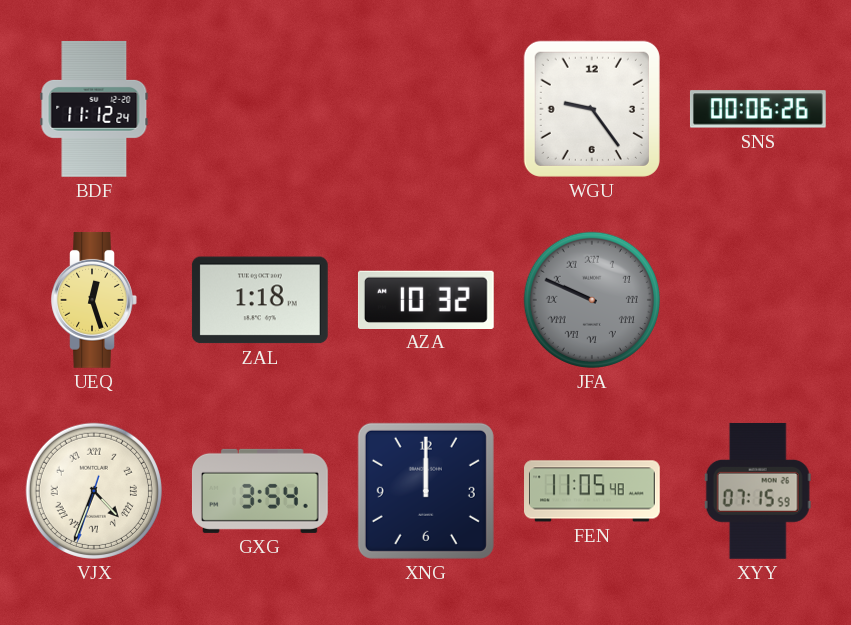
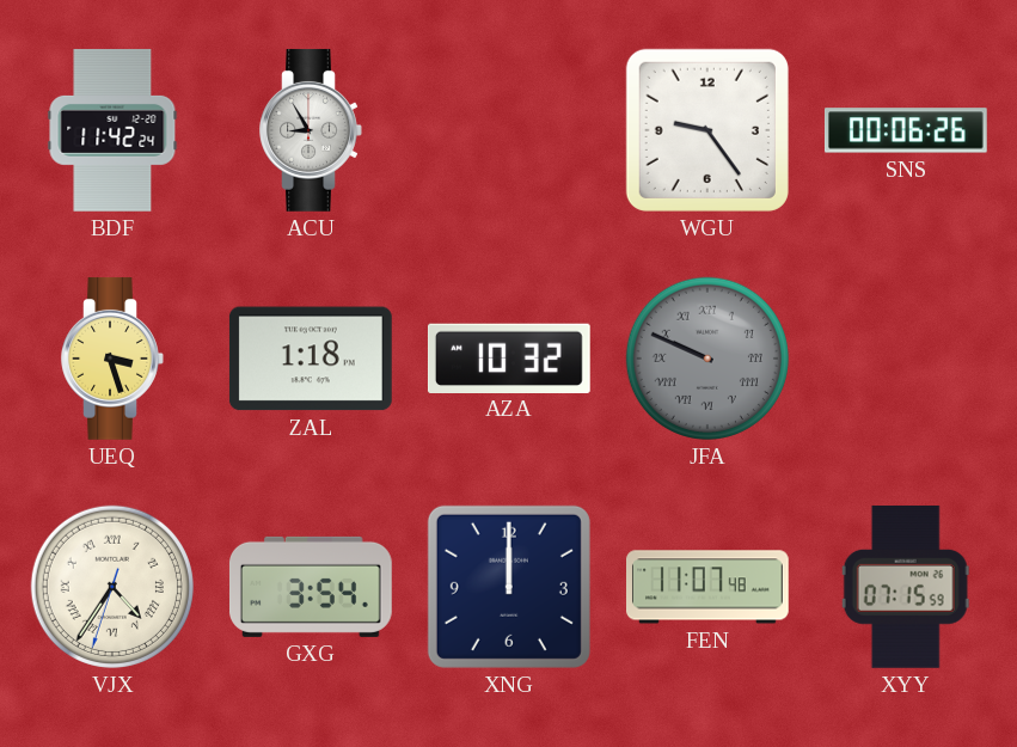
BDF: 11:12 -> 11:42
ACU: none -> 8:55
UEQ: 12:27 -> 3:27
VJX: 4:33 -> 4:35
FEN: 11:05 -> 11:07
